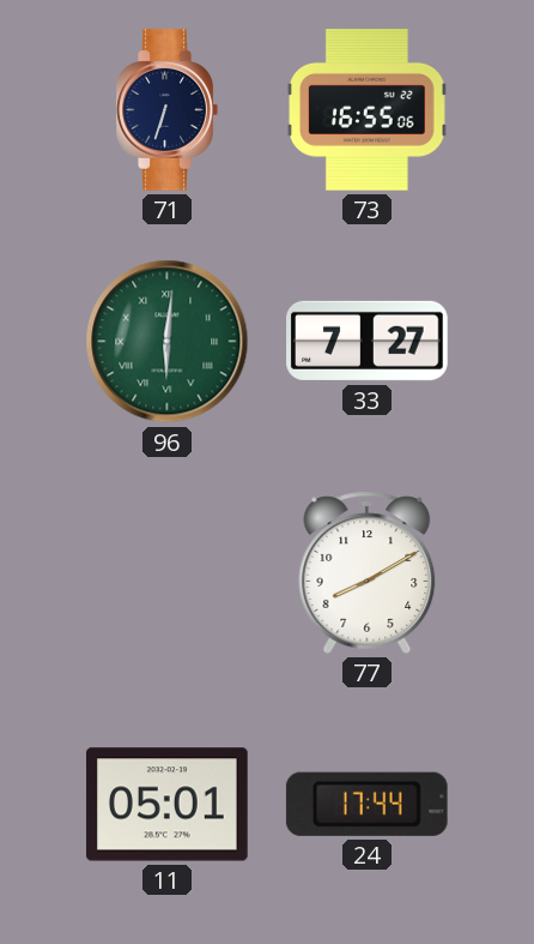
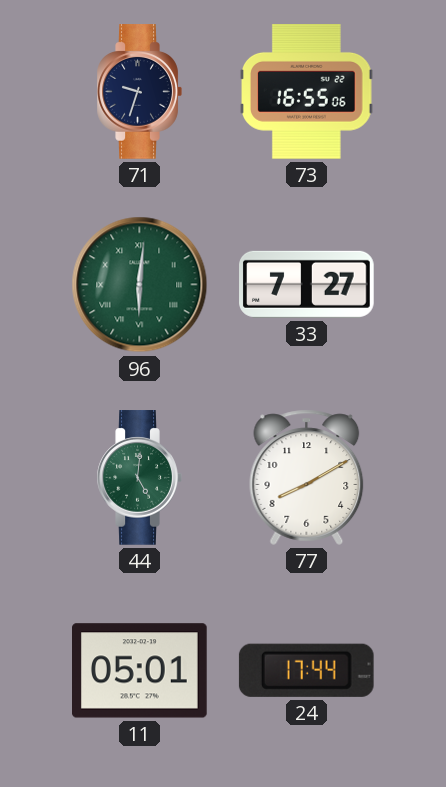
71: 6:33 -> 9:33
44: none -> 5:01
